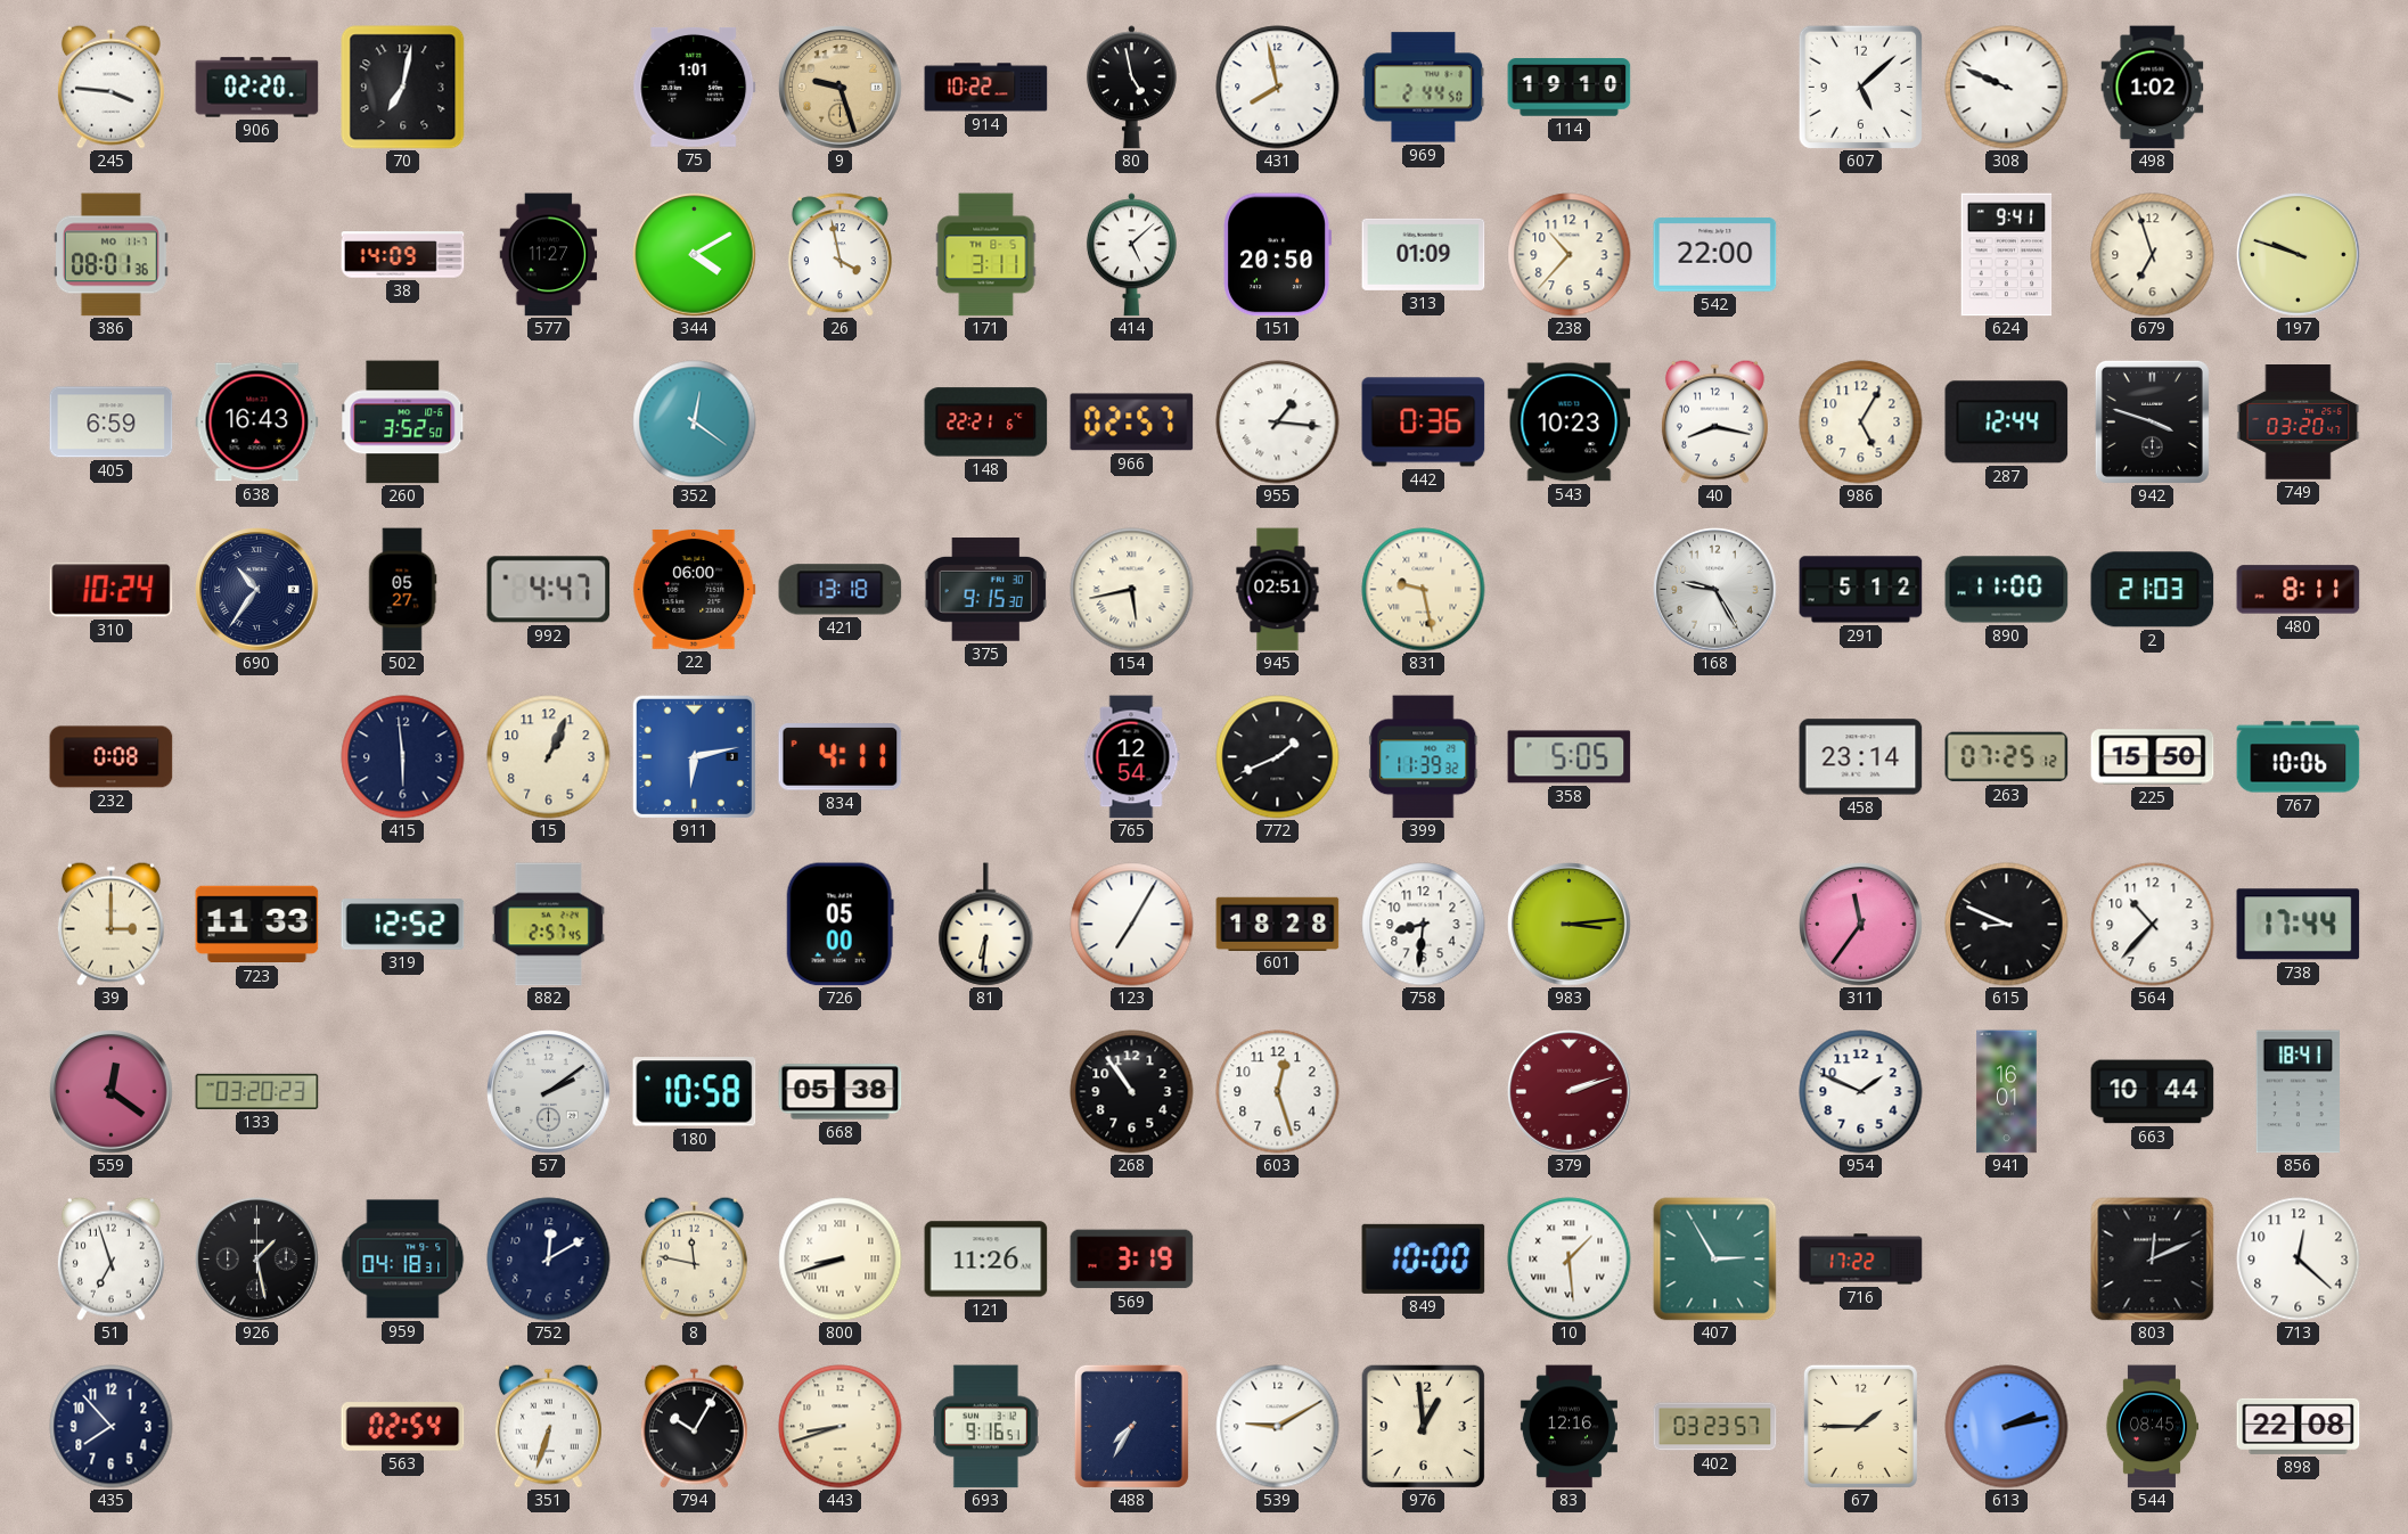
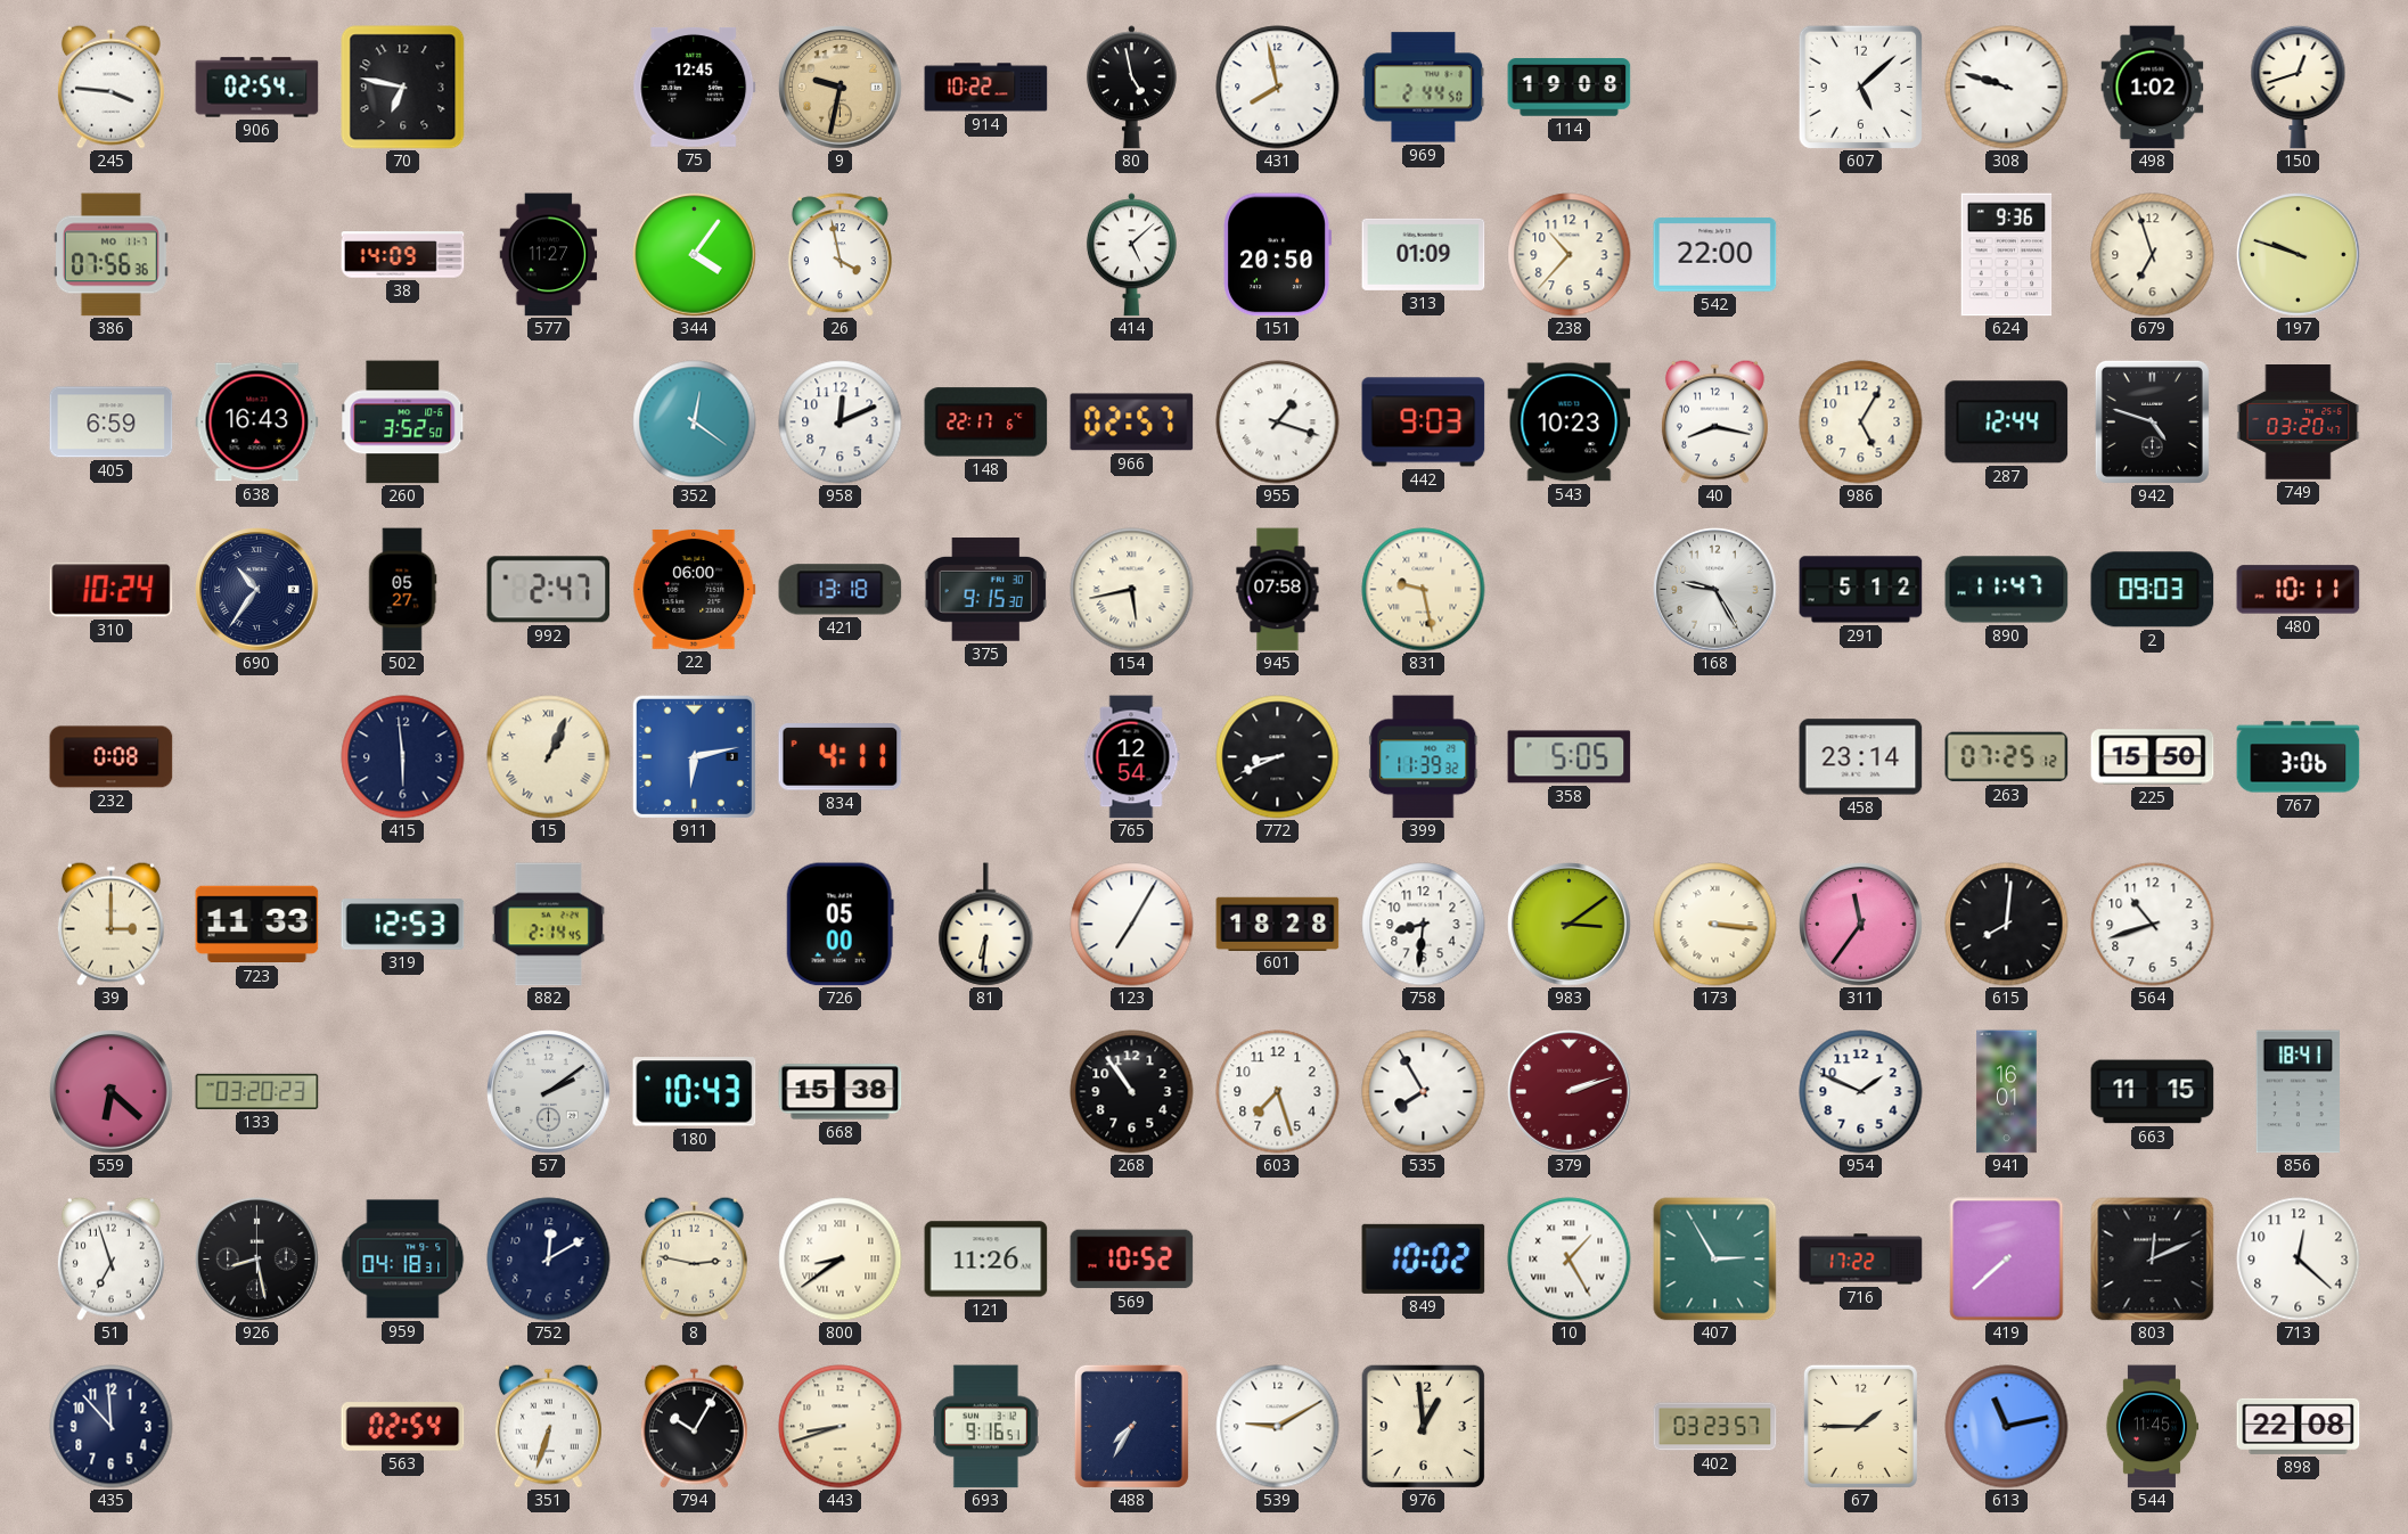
906: 02:20 -> 02:54
70: 7:02 -> 6:47
75: 1:01 -> 12:45
9: 9:27 -> 9:32
114: 19:10 -> 19:08
308: 9:49 -> 9:48
150: none -> 12:42
386: 08:01 -> 07:56
344: 4:10 -> 4:06
171: 3:11 -> none
624: 9:41 -> 9:36
958: none -> 12:11
148: 22:21 -> 22:17
955: 1:16 -> 1:18
442: 0:36 -> 9:03
942: 3:48 -> 4:48
992: 4:47 -> 2:47
945: 02:51 -> 07:58
890: 11:00 -> 11:47
2: 21:03 -> 09:03
480: 8:11 -> 10:11
15 numerals: Arabic -> Roman
772: 1:41 -> 8:41
767: 10:06 -> 3:06
319: 12:52 -> 12:53
882: 2:57 -> 2:14
983: 3:14 -> 3:09
173: none -> 3:16
615: 8:49 -> 8:01
564: 10:37 -> 10:42
738: 17:44 -> none
559: 12:21 -> 6:22
180: 10:58 -> 10:43
668: 05:38 -> 15:38
603: 12:27 -> 7:27
535: none -> 7:55
663: 10:44 -> 11:15
926: 1:28 -> 8:28
8: 11:47 -> 2:47
800: 8:42 -> 8:39
569: 3:19 -> 10:52
849: 10:00 -> 10:02
10: 1:29 -> 1:25
419: none -> 7:38
435: 7:53 -> 11:53
83: 12:16 -> none
613: 2:13 -> 11:13
544: 08:45 -> 11:45
